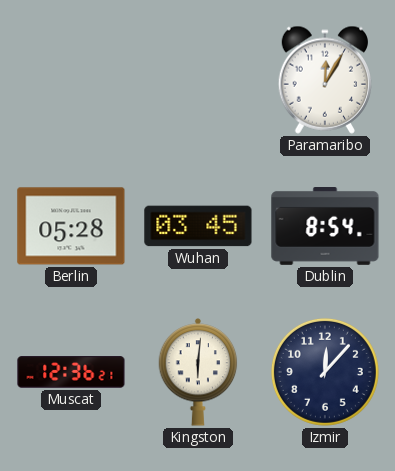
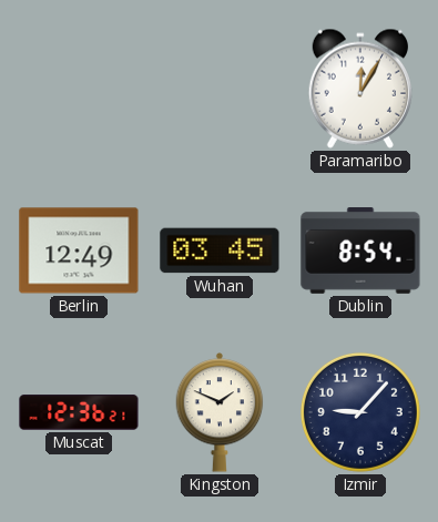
Berlin: 05:28 -> 12:49
Kingston: 6:01 -> 1:49
Izmir: 12:07 -> 9:07
